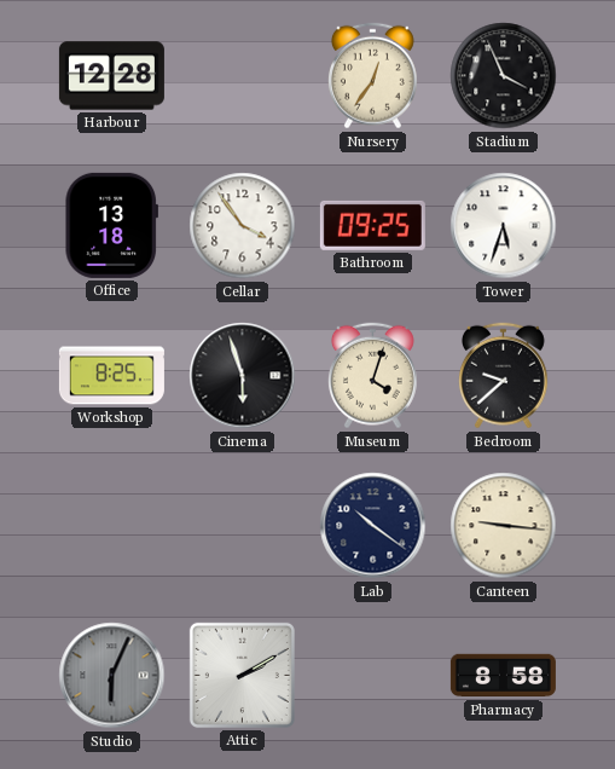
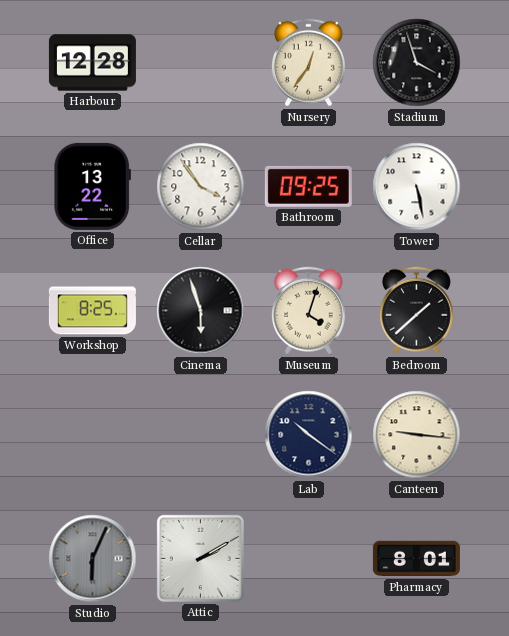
Stadium: 3:56 -> 3:57
Office: 13:18 -> 13:22
Tower: 5:33 -> 5:28
Bedroom: 9:38 -> 1:38
Pharmacy: 8:58 -> 8:01
